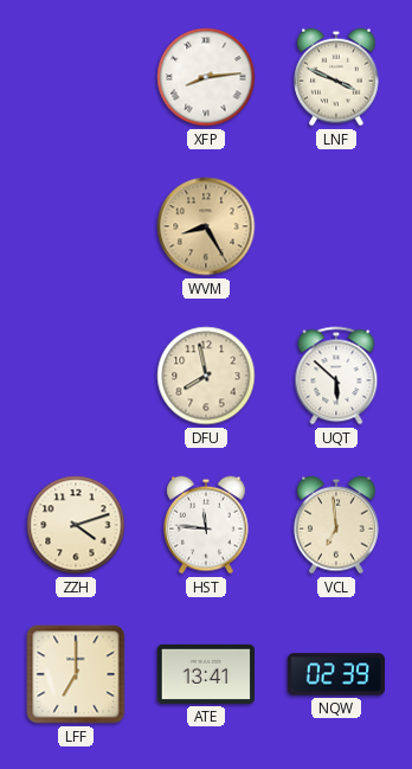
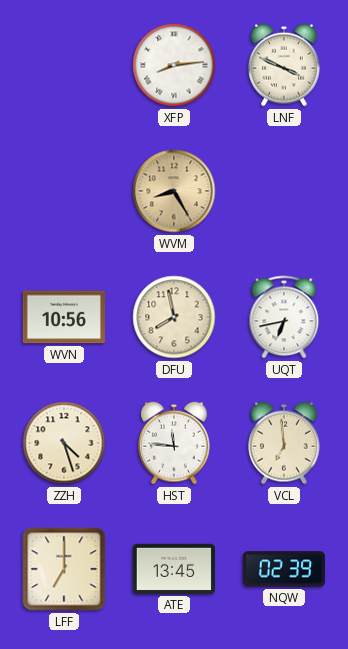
WVN: none -> 10:56
UQT: 5:52 -> 6:43
ZZH: 4:12 -> 4:27
ATE: 13:41 -> 13:45
